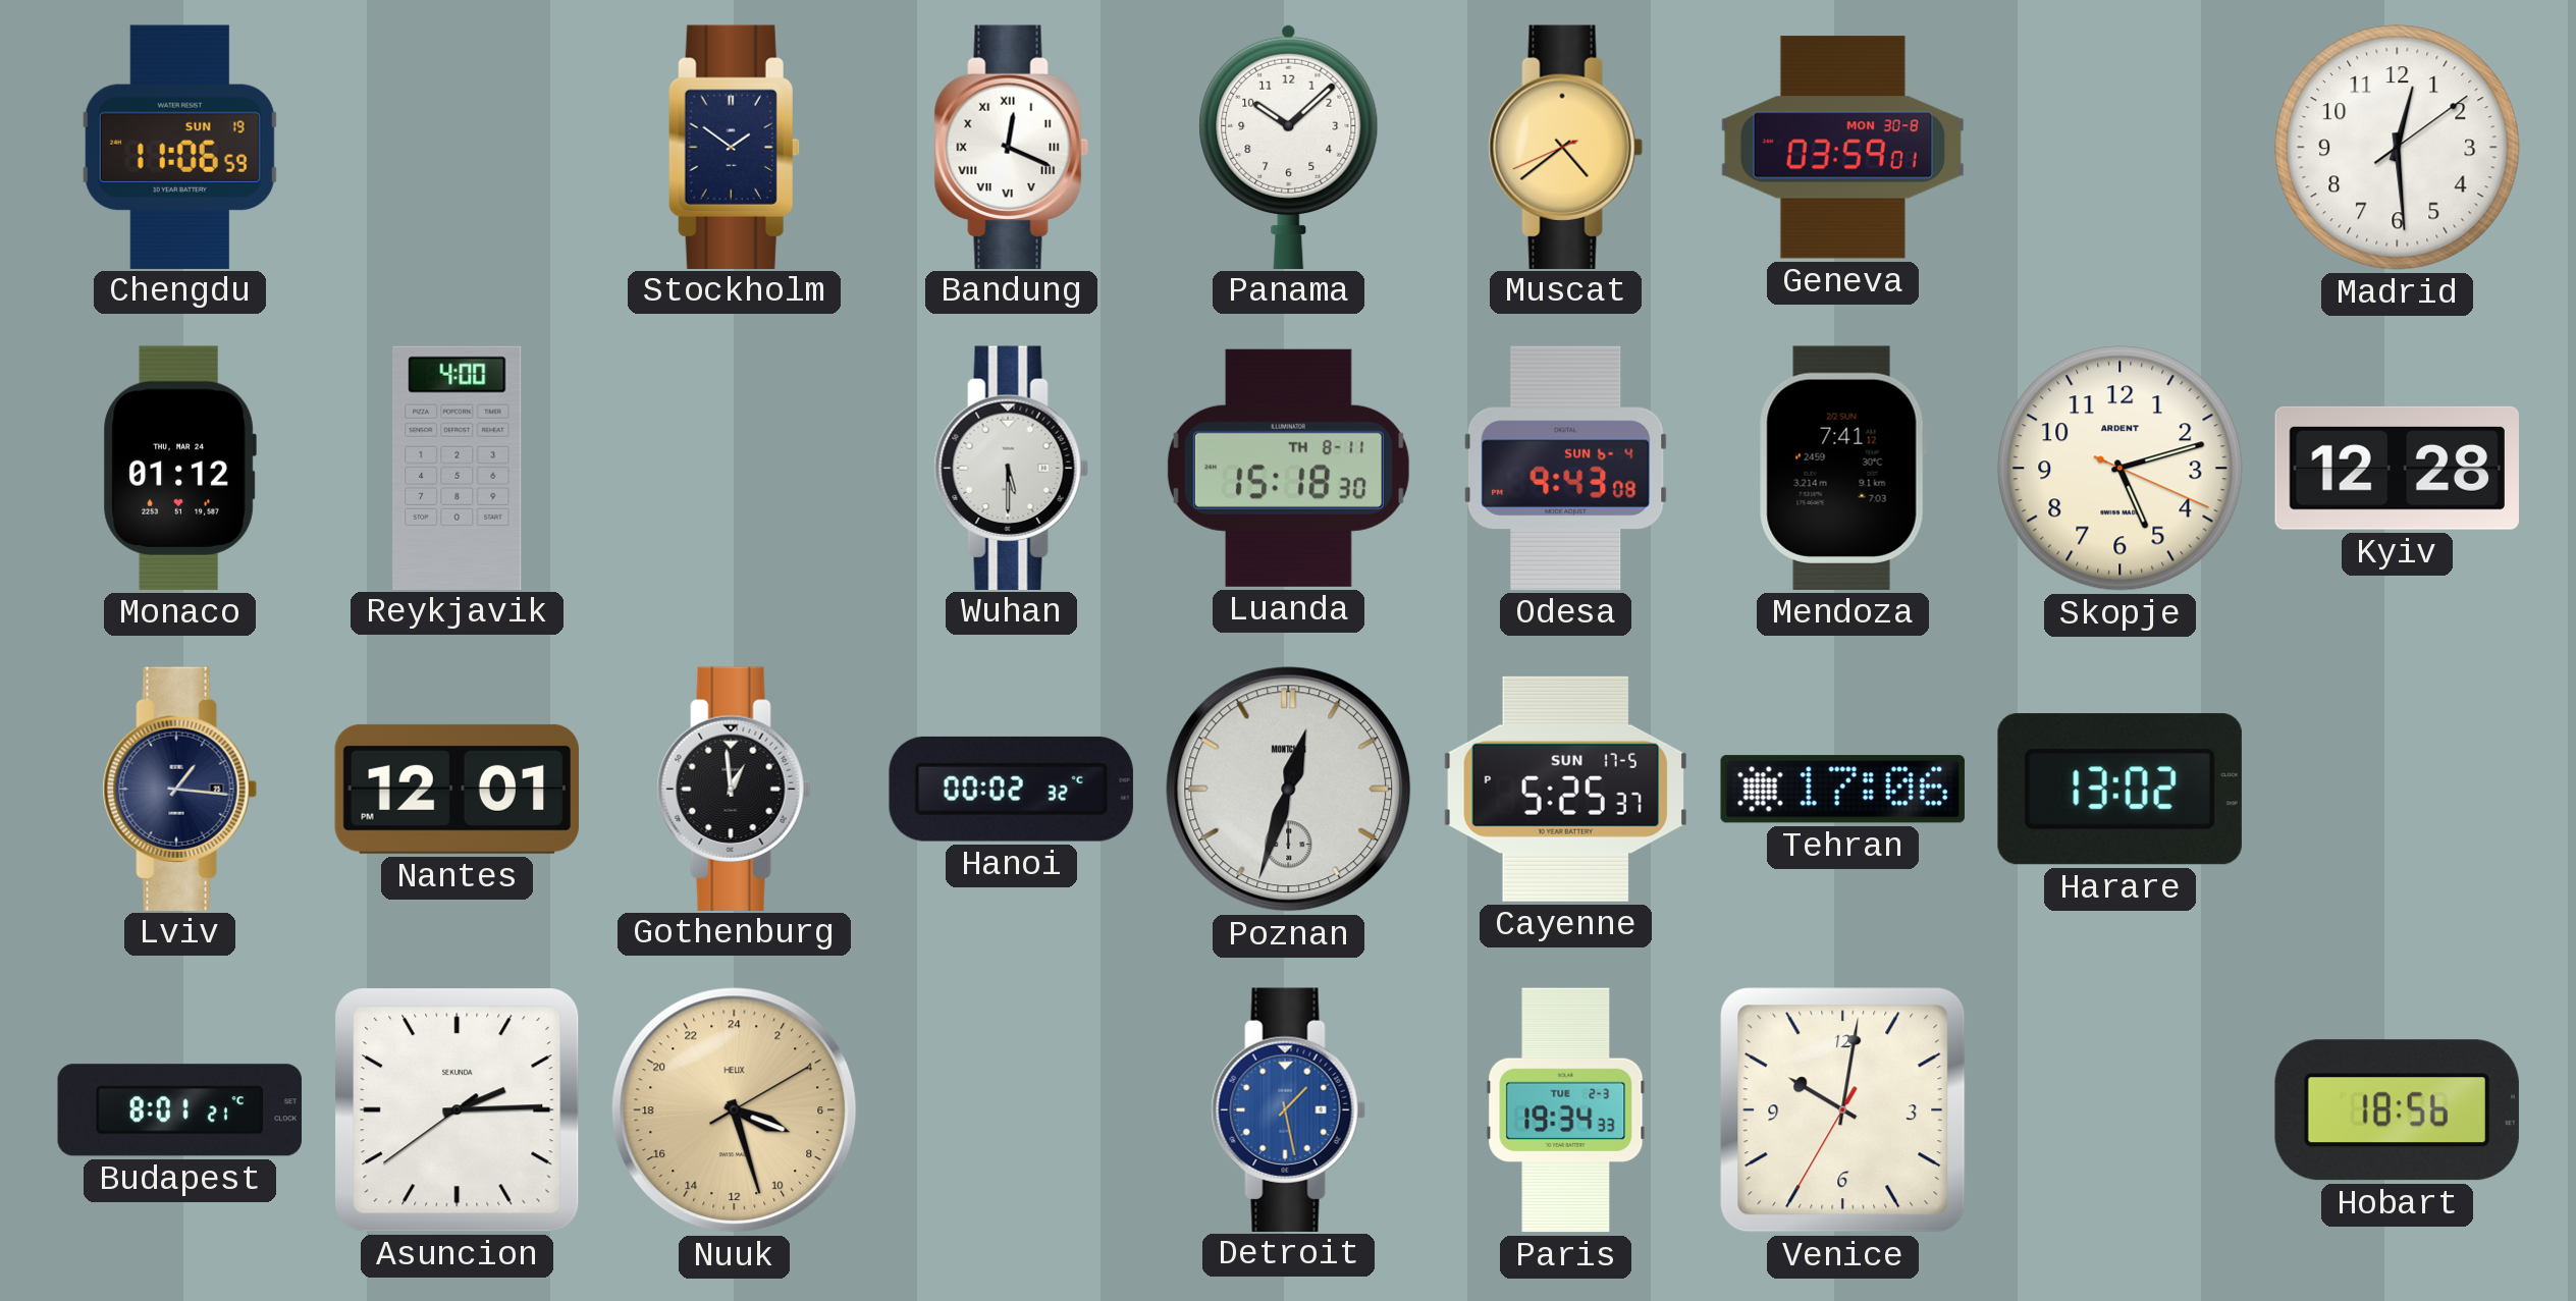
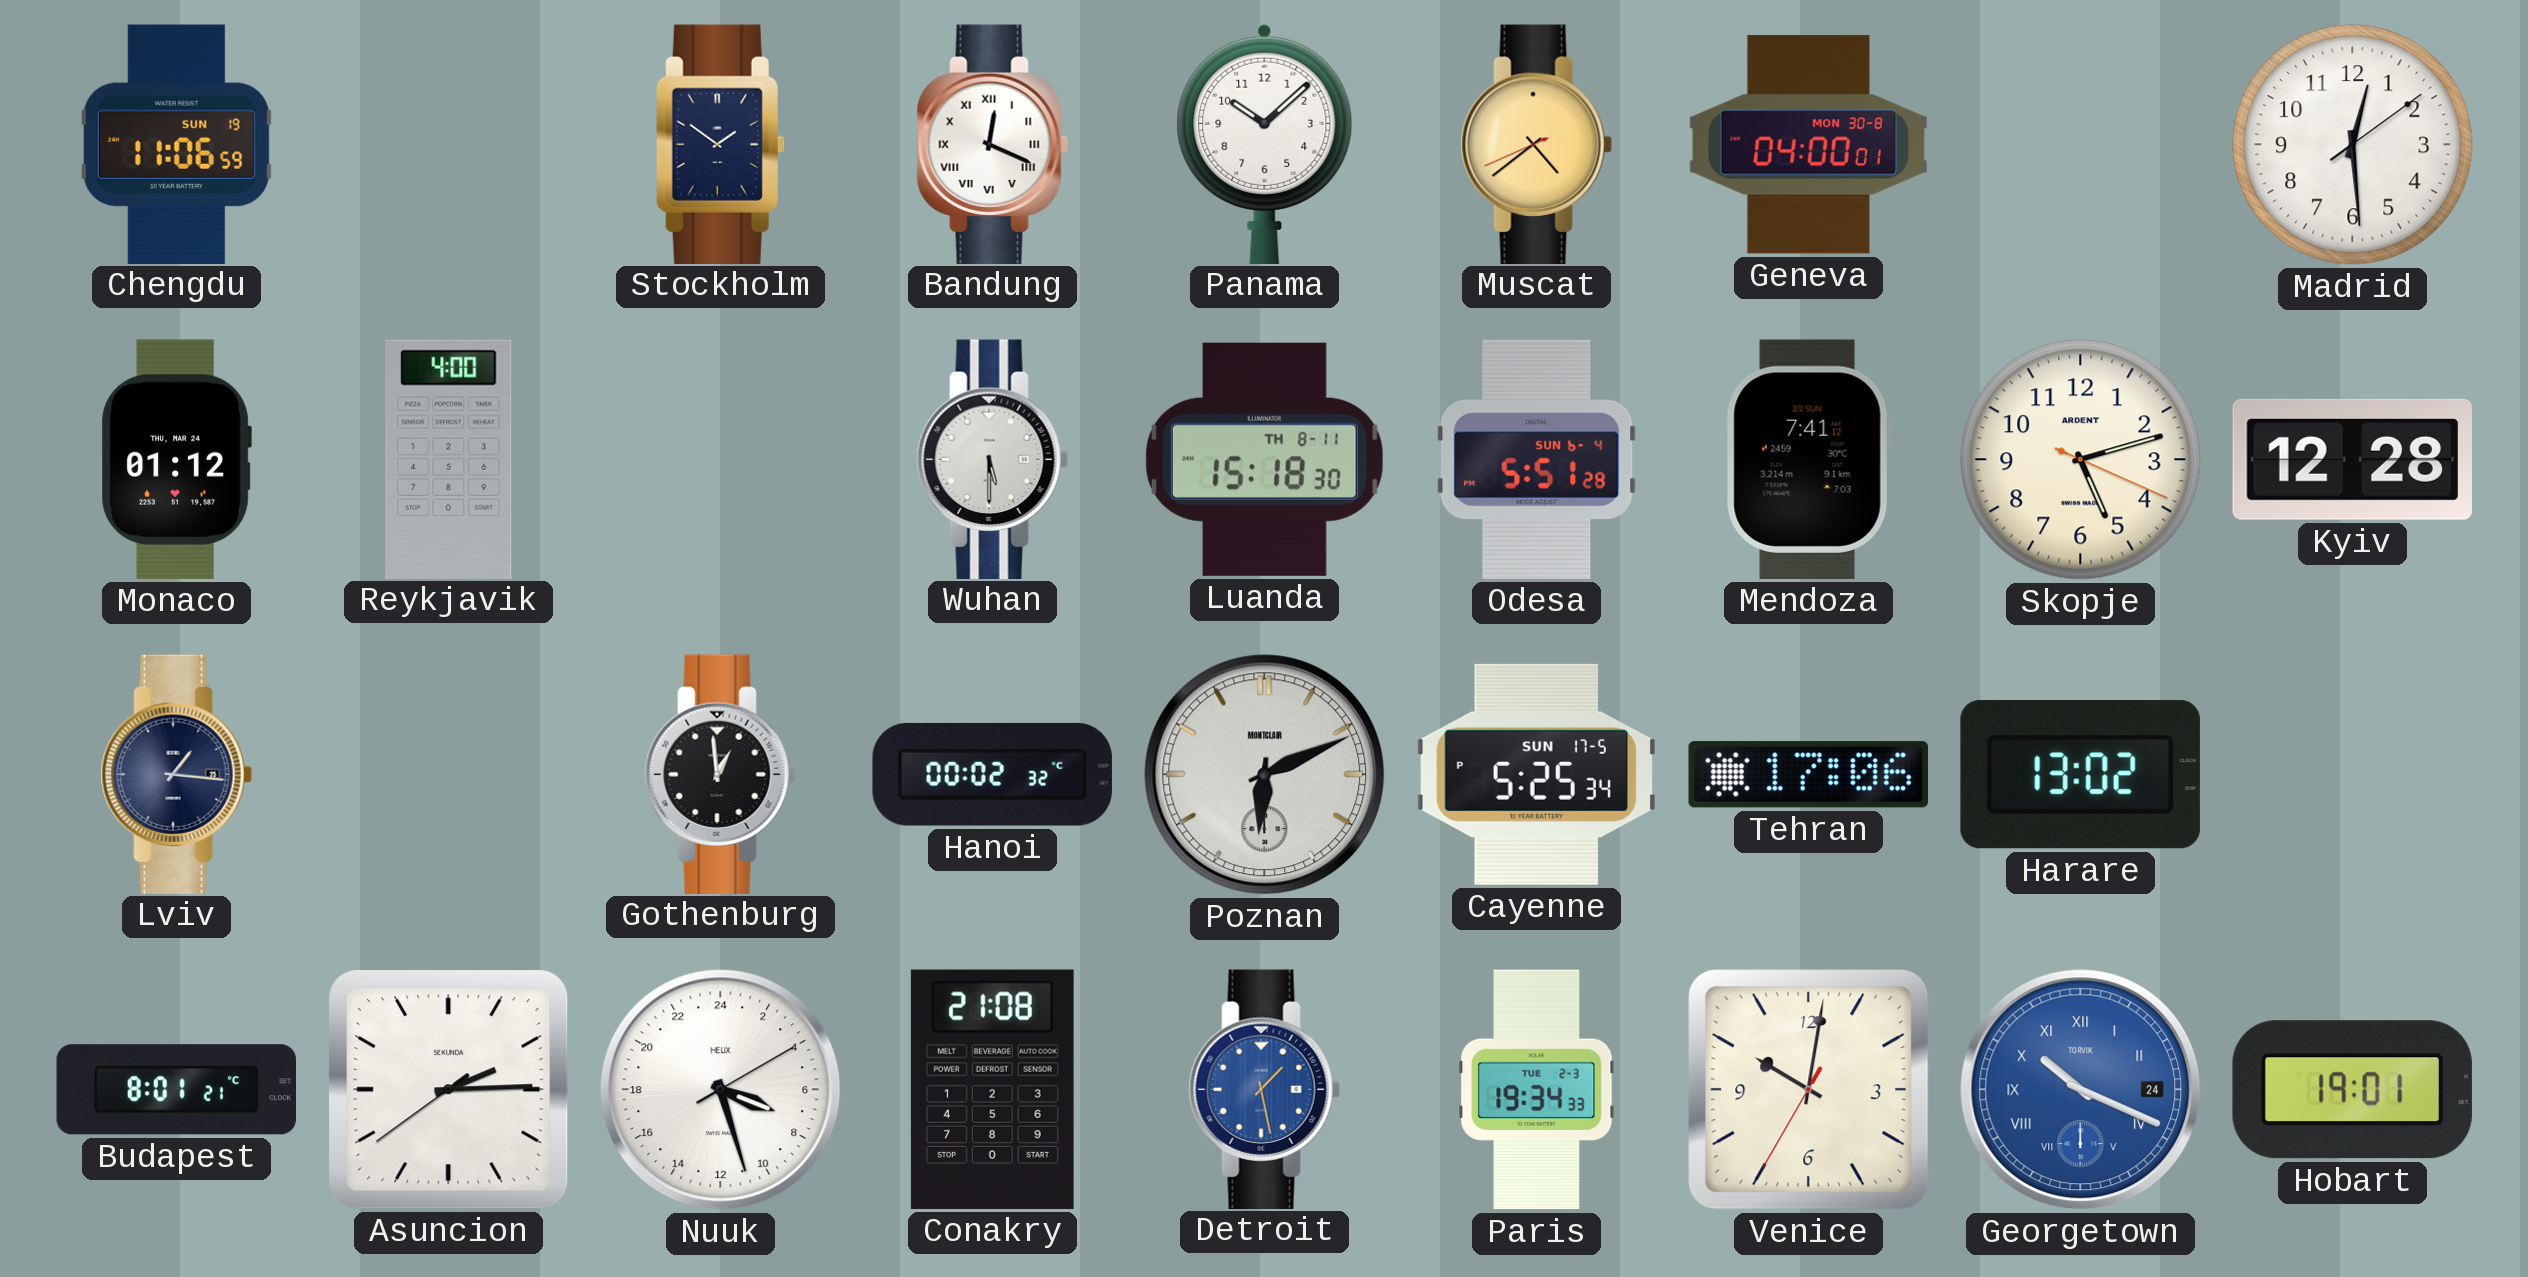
Geneva: 03:59 -> 04:00
Odesa: 9:43 -> 5:51
Nantes: 12:01 -> none
Poznan: 12:33 -> 6:11
Cayenne: 5:25:37 PM -> 5:25:34 PM
Nuuk dial: champagne -> white
Conakry: none -> 21:08
Georgetown: none -> 10:19
Hobart: 18:56 -> 19:01
